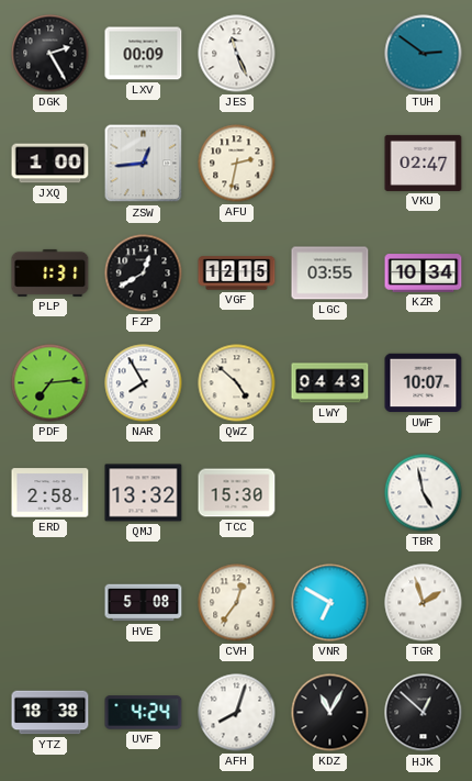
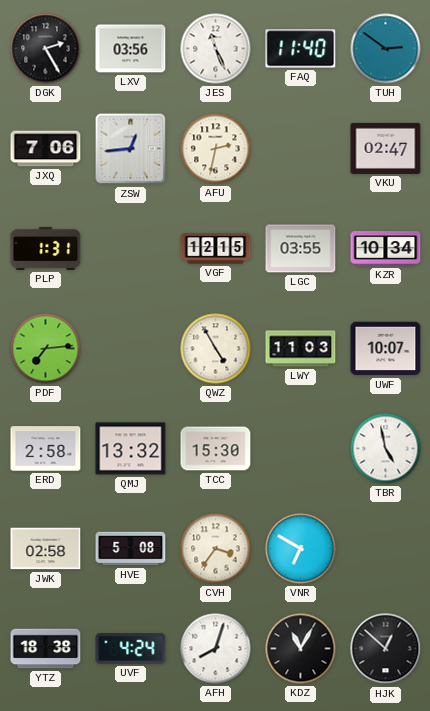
LXV: 00:09 -> 03:56
FAQ: none -> 11:40
JXQ: 1:00 -> 7:06
FZP: 12:40 -> none
NAR: 7:55 -> none
QWZ: 4:52 -> 4:55
LWY: 04:43 -> 11:03
JWK: none -> 02:58
CVH: 12:36 -> 3:36
TGR: 1:57 -> none
